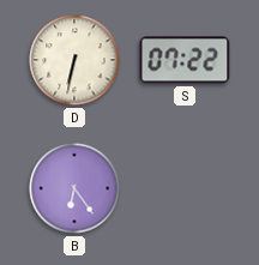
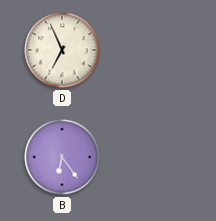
D: 6:32 -> 6:56
S: 07:22 -> none
